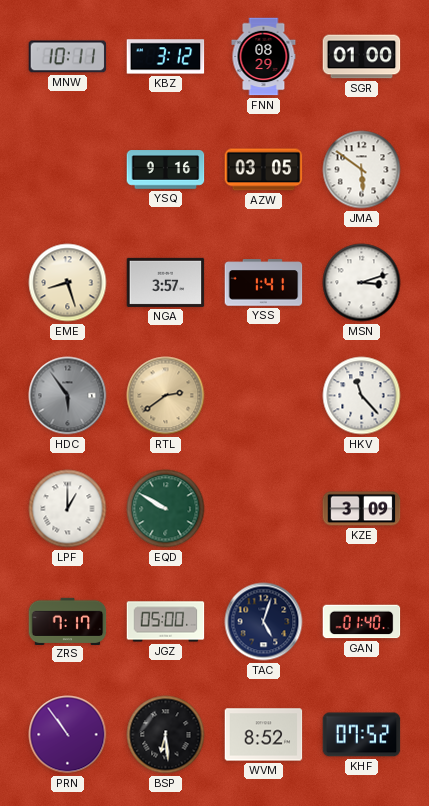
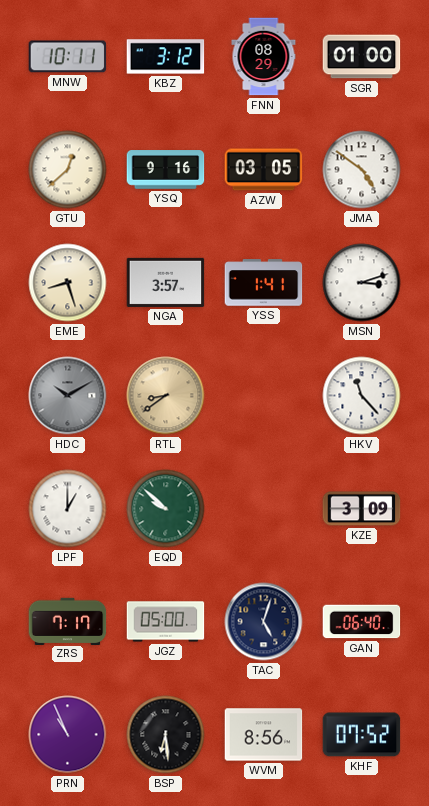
GTU: none -> 12:38
JMA: 5:51 -> 4:51
HDC: 5:54 -> 10:10
RTL: 2:39 -> 8:39
EQD: 9:50 -> 9:52
GAN: 01:40 -> 06:40
PRN: 10:54 -> 10:56
WVM: 8:52 -> 8:56
